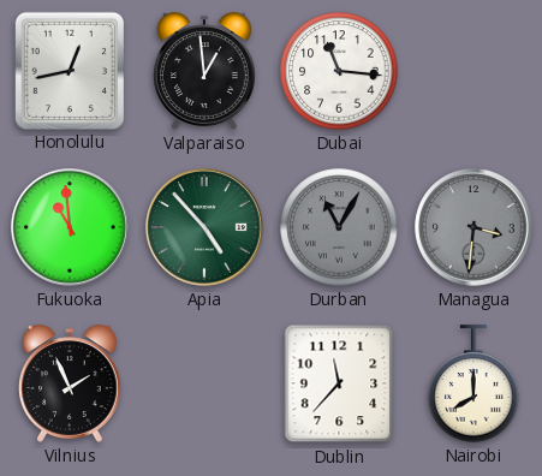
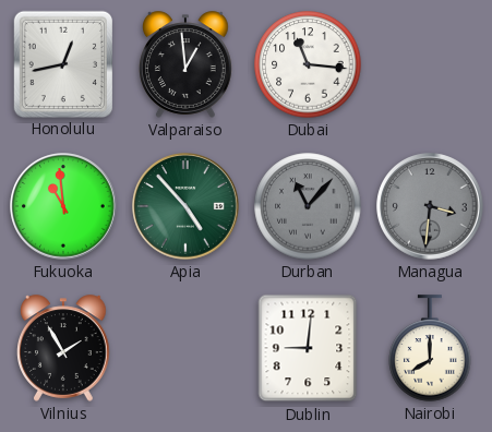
Durban: 11:05 -> 11:07
Vilnius: 1:56 -> 1:55
Dublin: 11:37 -> 9:01
